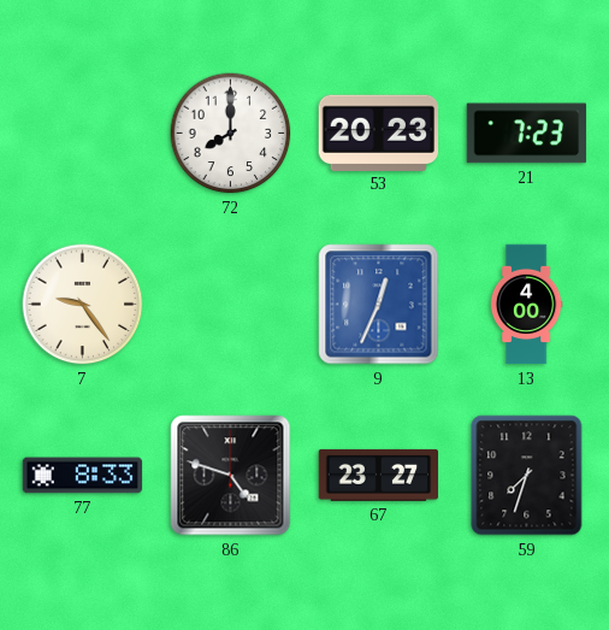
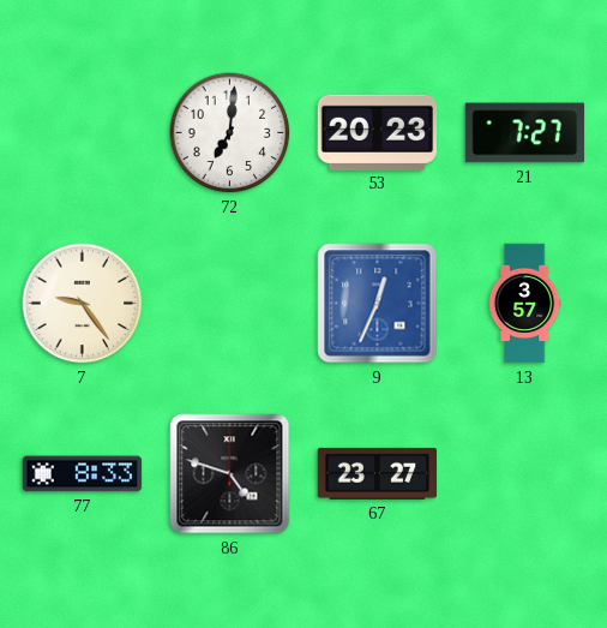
72: 8:00 -> 7:01
21: 7:23 -> 7:27
13: 4:00 -> 3:57
59: 7:33 -> none
